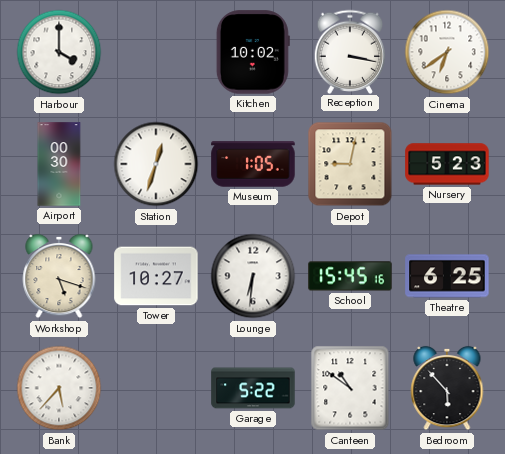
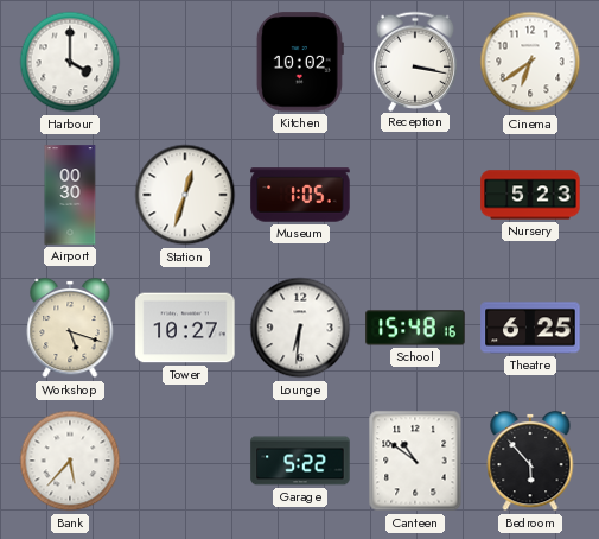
Depot: 9:02 -> none
School: 15:45 -> 15:48
